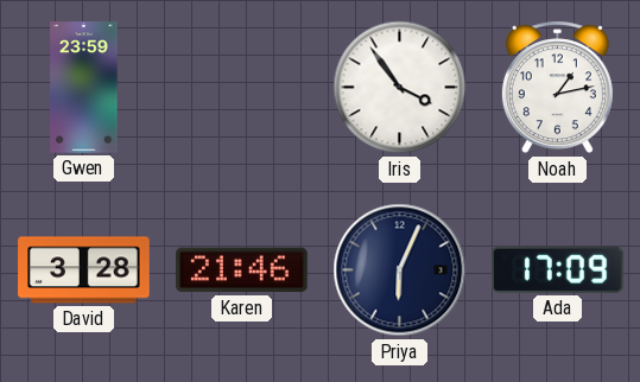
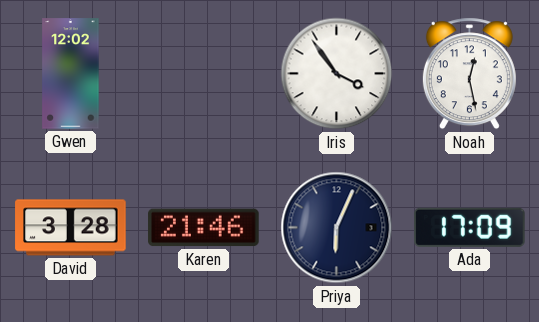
Gwen: 23:59 -> 12:02
Noah: 1:13 -> 12:28
